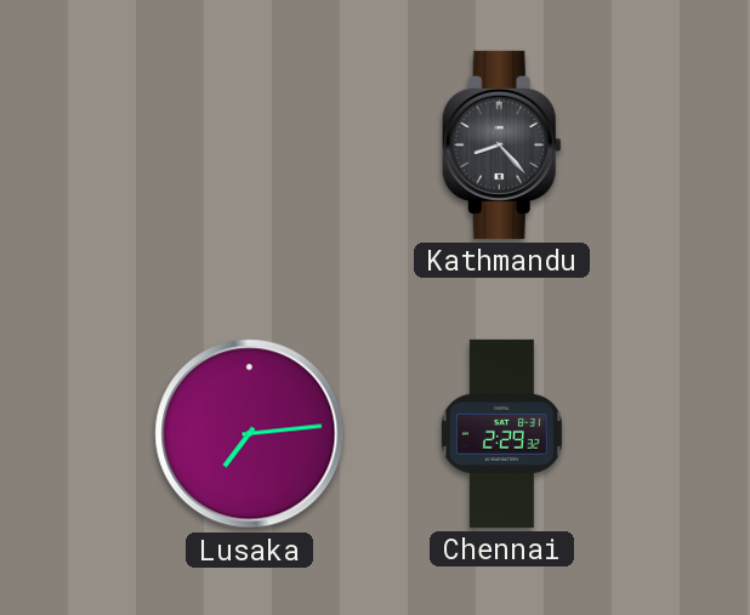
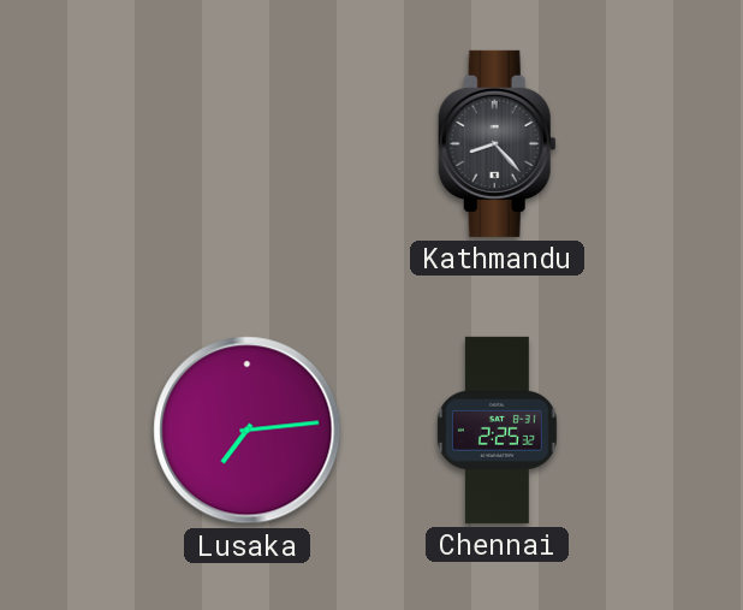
Chennai: 2:29 -> 2:25
